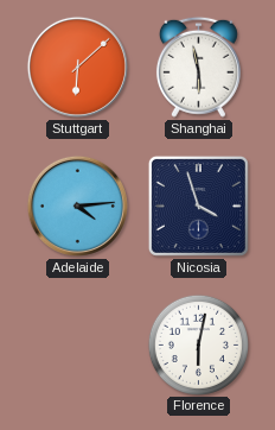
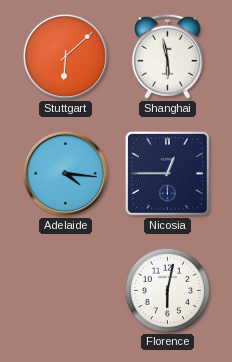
Adelaide: 4:14 -> 4:16
Nicosia: 3:57 -> 12:45
